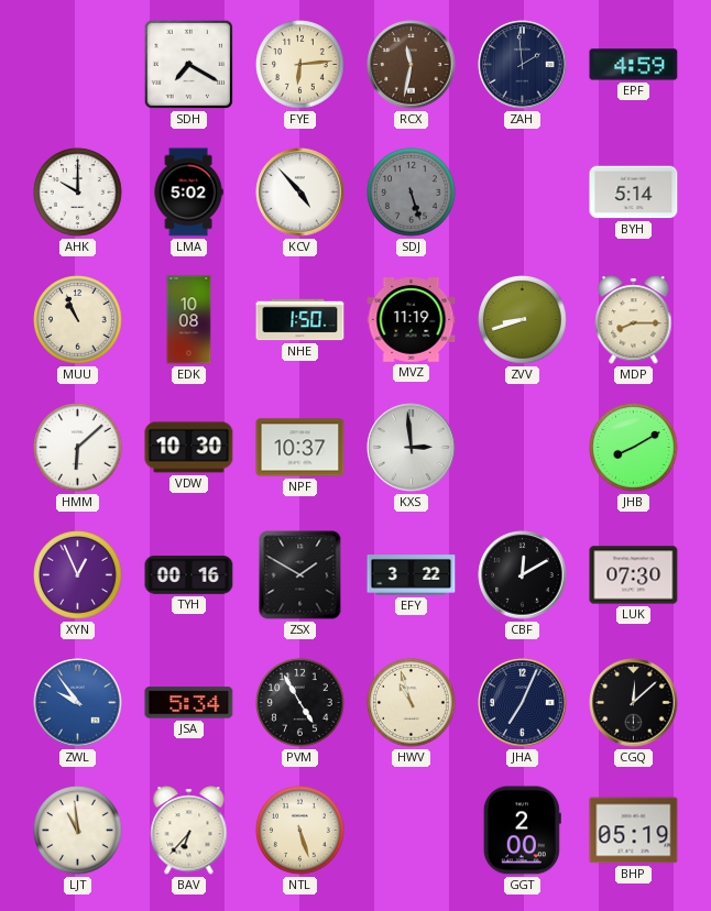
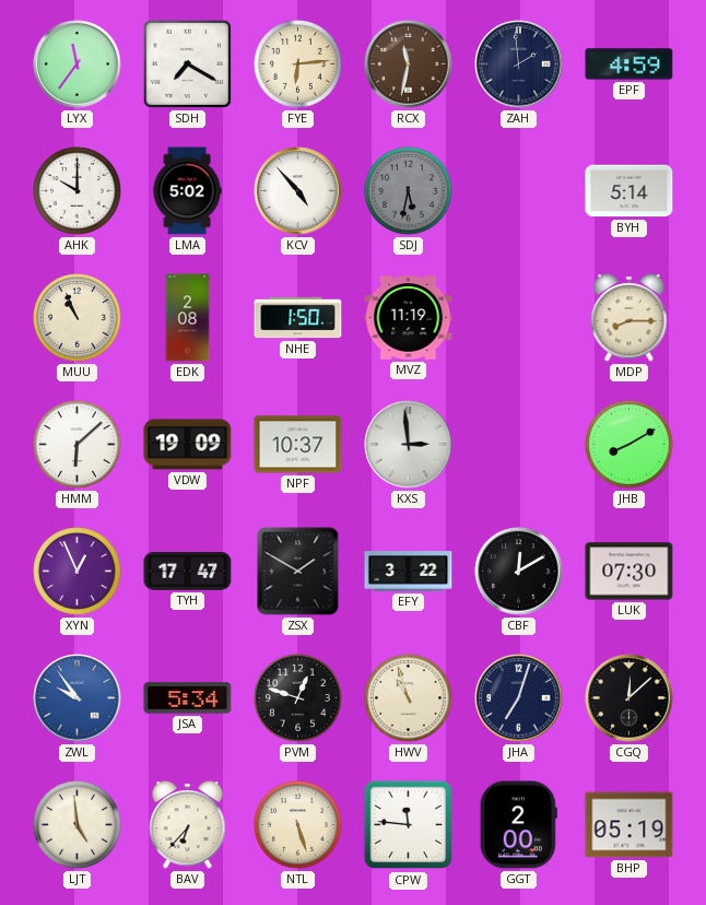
LYX: none -> 11:36
SDJ: 5:27 -> 5:32
EDK: 10:08 -> 2:08
ZVV: 8:42 -> none
VDW: 10:30 -> 19:09
TYH: 00:16 -> 17:47
PVM: 4:55 -> 12:48
JHA: 7:04 -> 7:03
LJT: 10:59 -> 4:59
CPW: none -> 11:46
